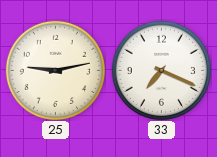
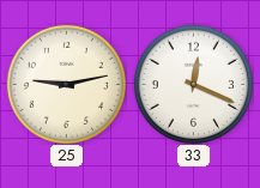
33: 7:19 -> 12:19
